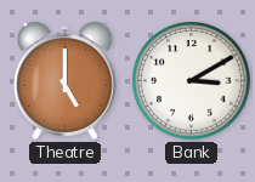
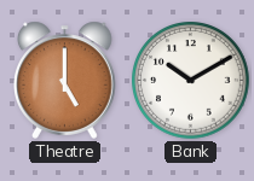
Bank: 3:10 -> 10:10
